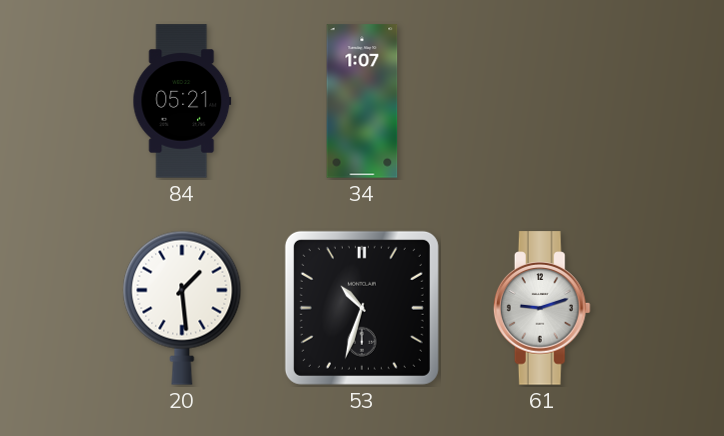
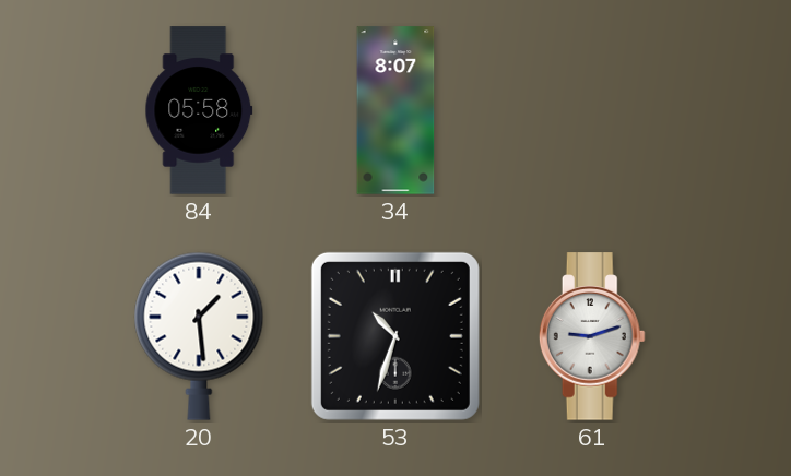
84: 05:21 -> 05:58
34: 1:07 -> 8:07
